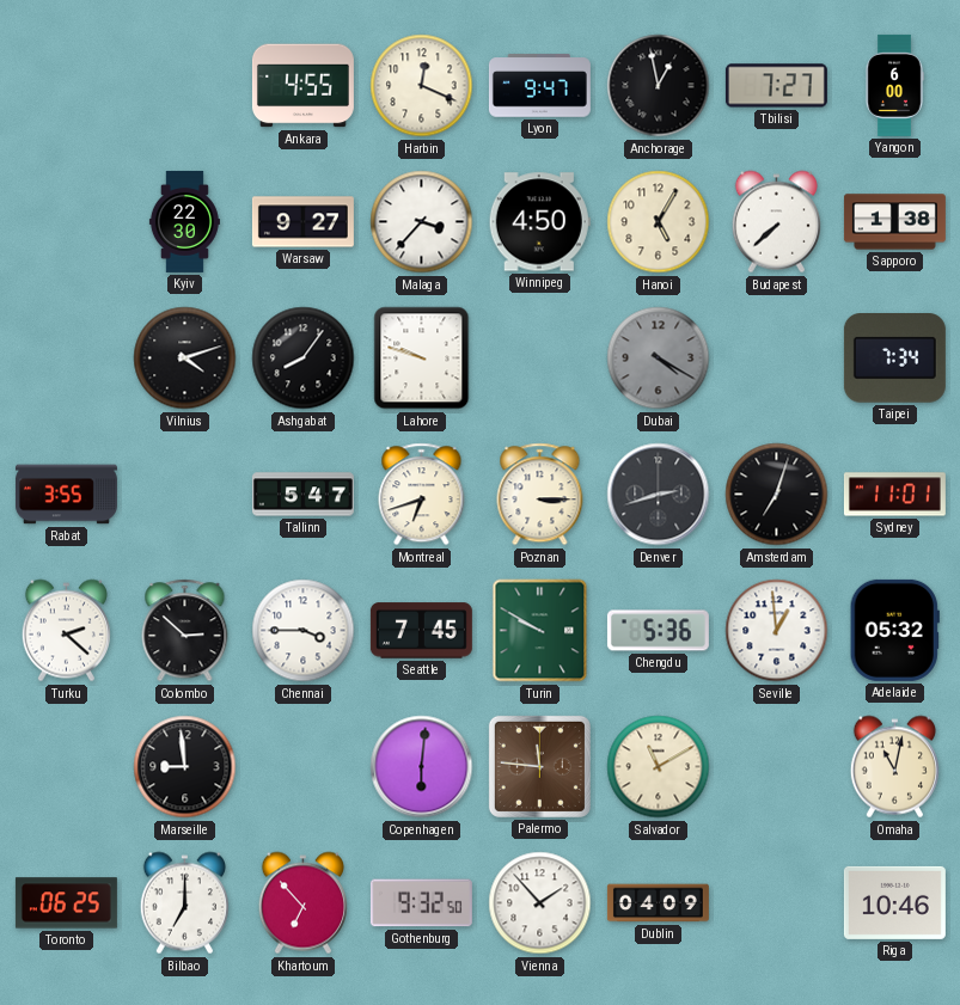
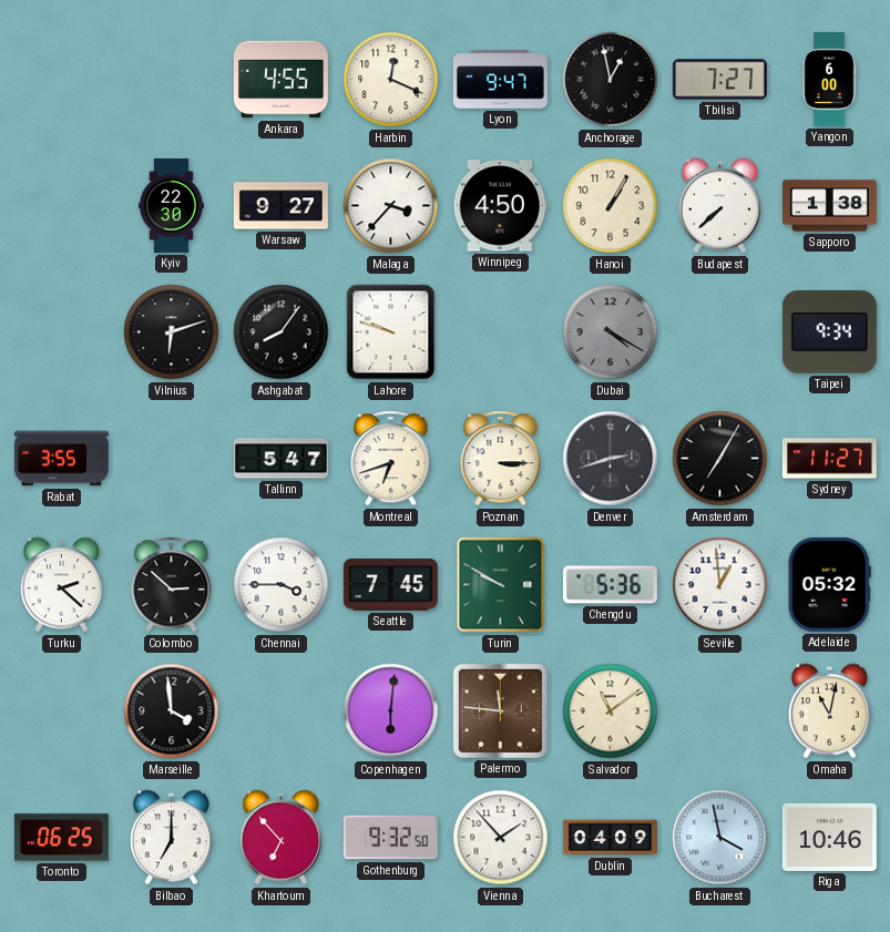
Hanoi: 5:05 -> 1:05
Vilnius: 4:12 -> 6:12
Taipei: 7:34 -> 9:34
Amsterdam: 7:03 -> 7:05
Sydney: 11:01 -> 11:27
Marseille: 8:59 -> 3:59
Salvador: 11:10 -> 11:09
Bucharest: none -> 3:58
